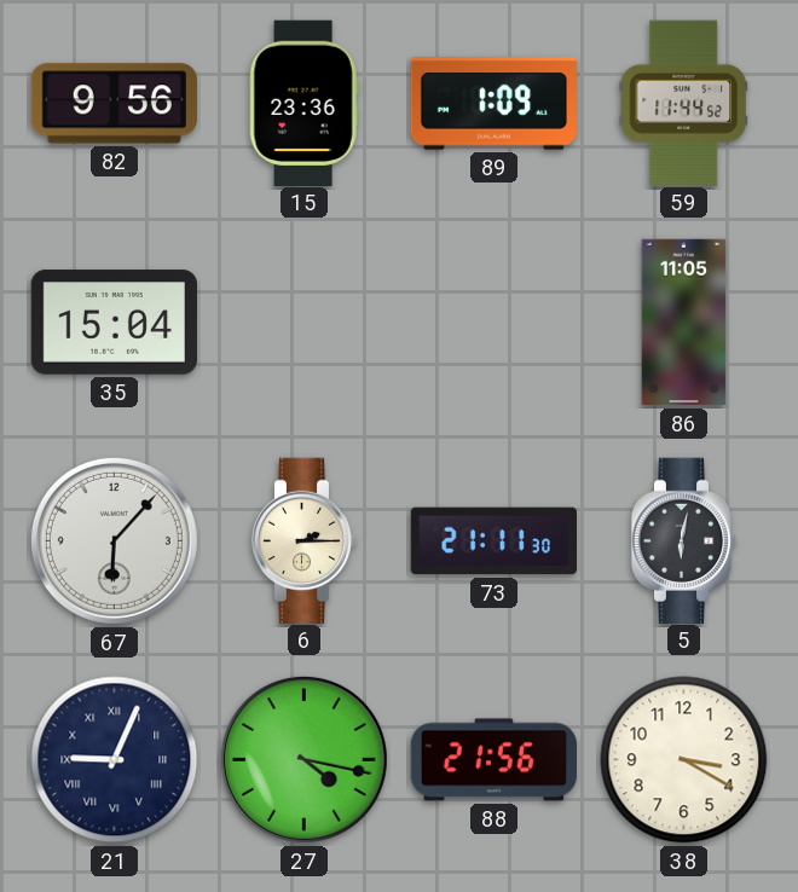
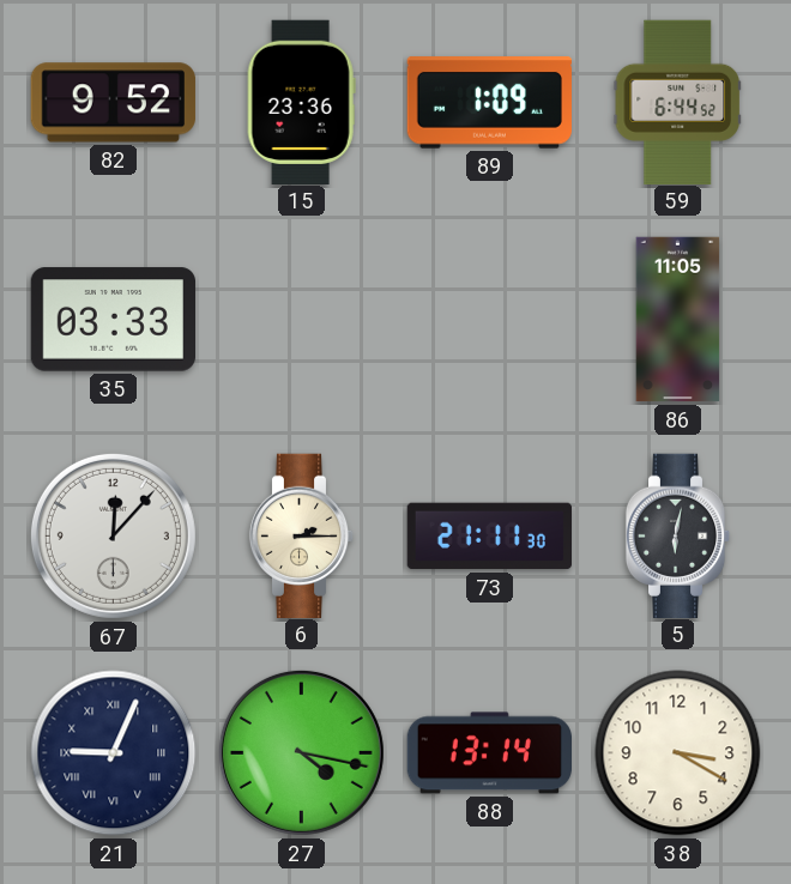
82: 9:56 -> 9:52
59: 11:44 -> 6:44
35: 15:04 -> 03:33
67: 6:07 -> 12:07
88: 21:56 -> 13:14
